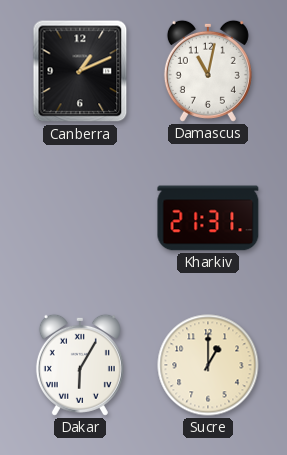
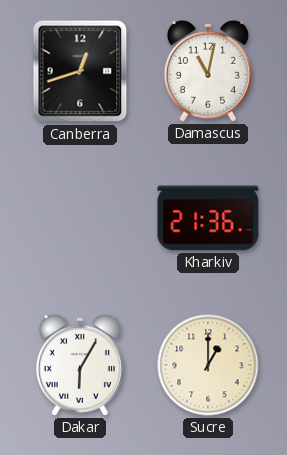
Canberra: 1:11 -> 12:42
Kharkiv: 21:31 -> 21:36
